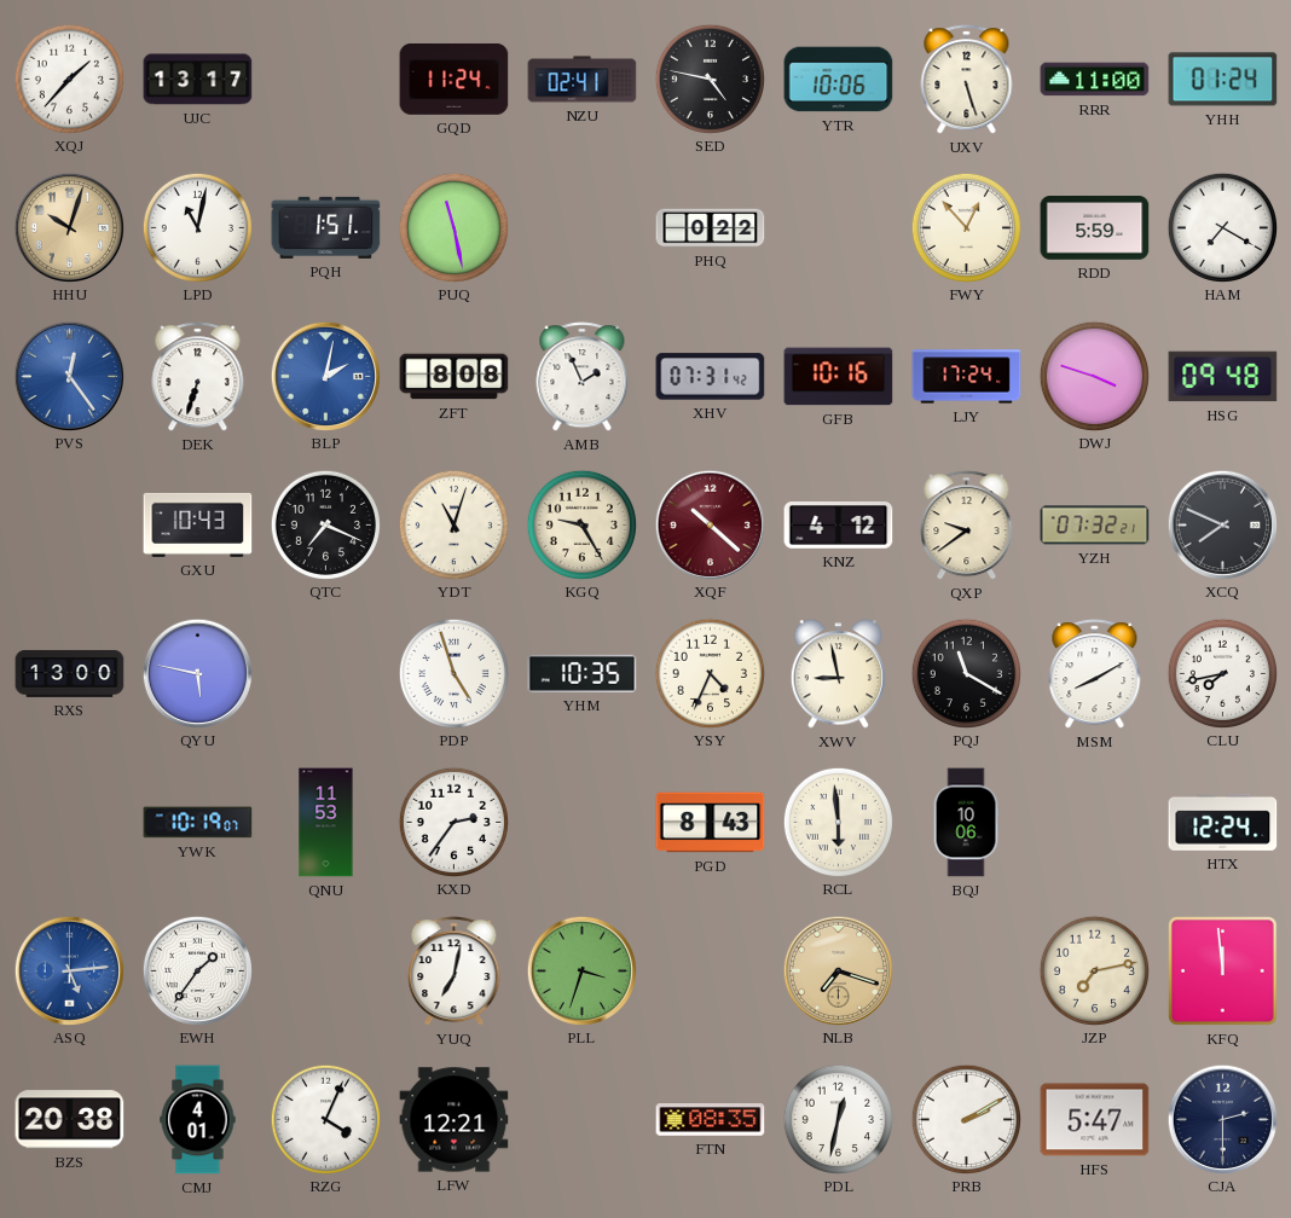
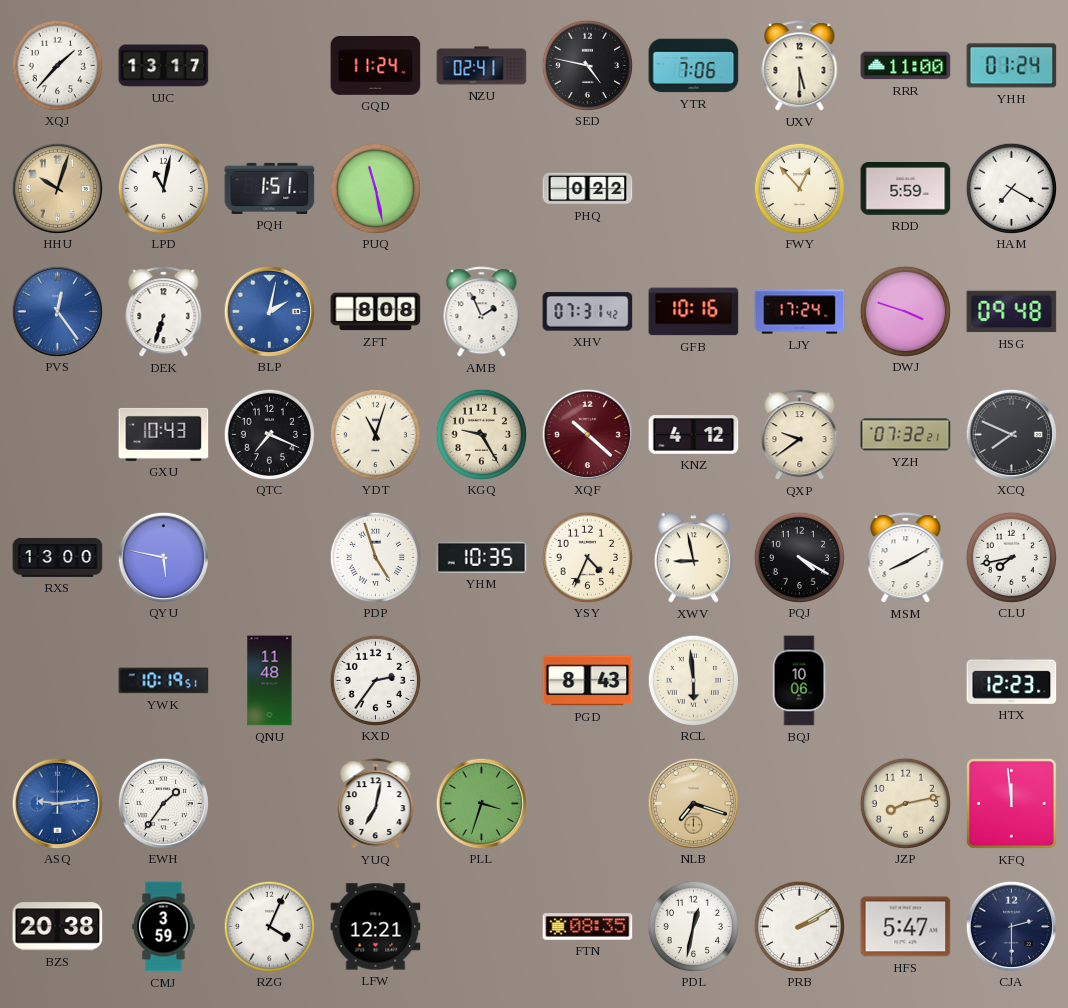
YTR: 10:06 -> 7:06
UXV: 5:27 -> 5:30
PQJ: 11:20 -> 4:20
YWK: 10:19:07 -> 10:19:51
QNU: 11:53 -> 11:48
HTX: 12:24 -> 12:23
ASQ: 5:14 -> 9:14
JZP: 7:13 -> 8:13
CMJ: 4:01 -> 3:59
